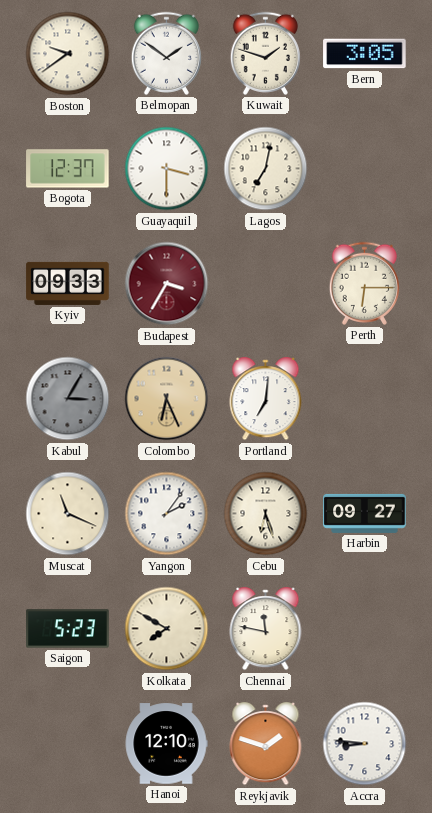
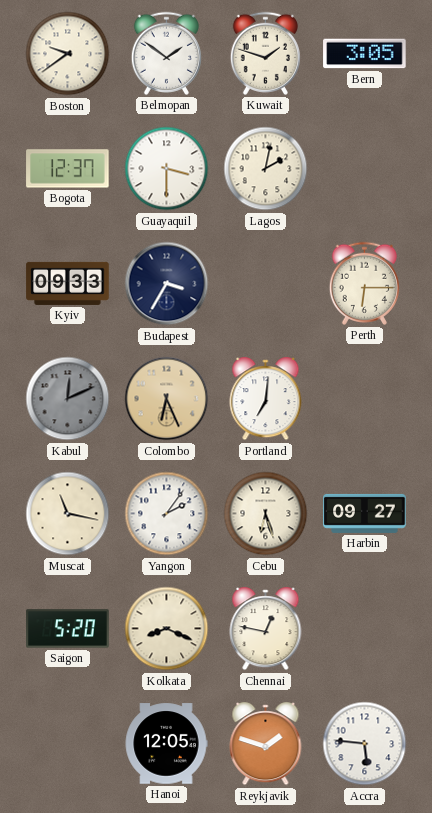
Lagos: 7:02 -> 2:02
Budapest dial: burgundy -> navy
Kabul: 3:05 -> 12:11
Muscat: 11:19 -> 11:17
Saigon: 5:23 -> 5:20
Kolkata: 7:50 -> 8:19
Chennai: 11:47 -> 12:47
Hanoi: 12:10 -> 12:05
Accra: 8:46 -> 5:46
